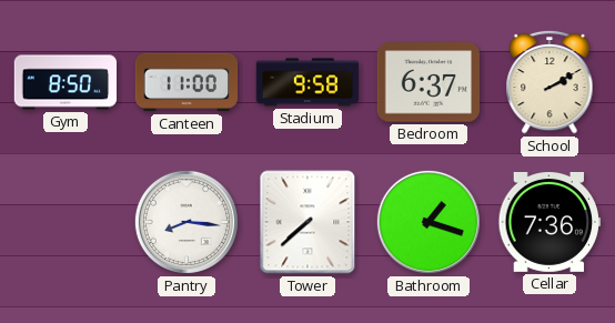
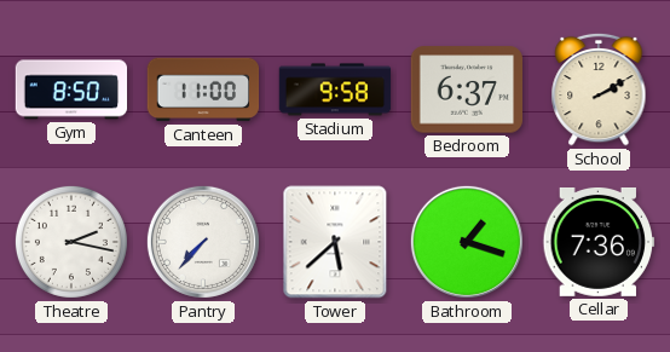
Theatre: none -> 2:17
Pantry: 8:16 -> 7:37
Tower: 7:38 -> 5:38
